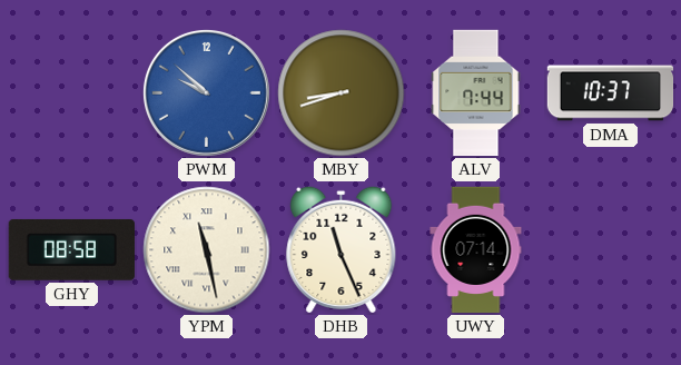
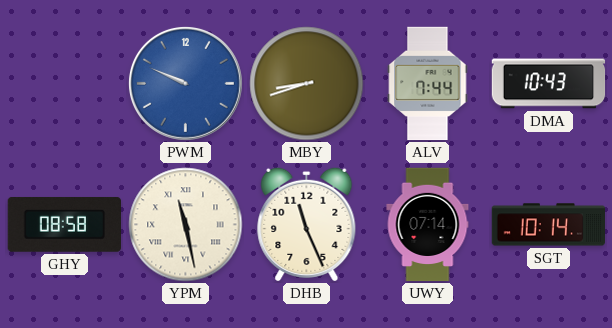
PWM: 9:52 -> 9:49
DMA: 10:37 -> 10:43
SGT: none -> 10:14
